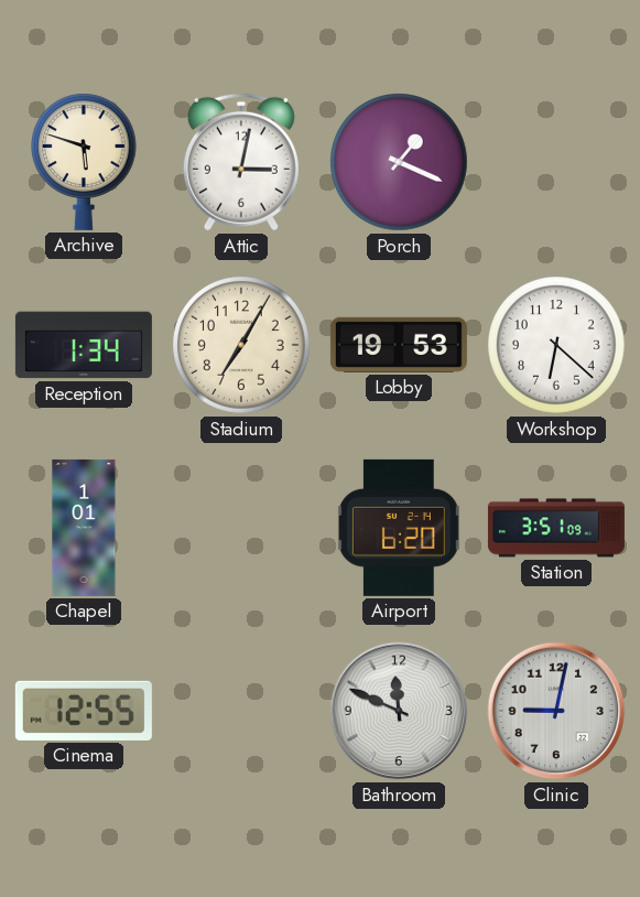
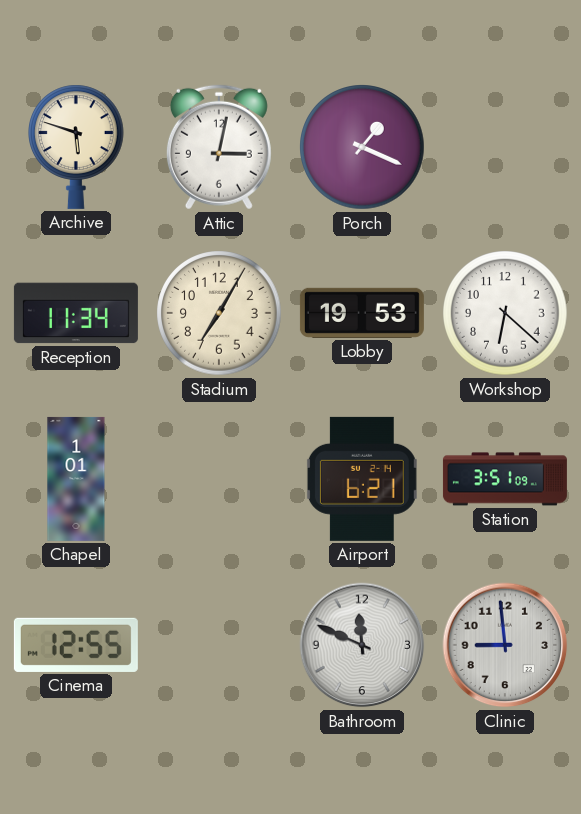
Reception: 1:34 -> 11:34
Airport: 6:20 -> 6:21
Clinic: 9:02 -> 8:59
